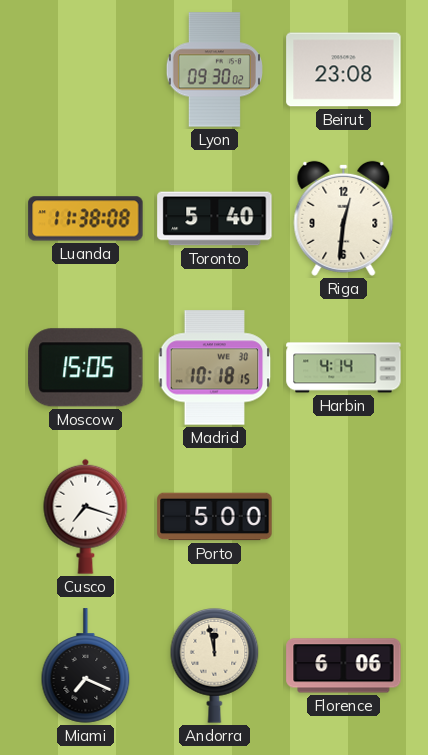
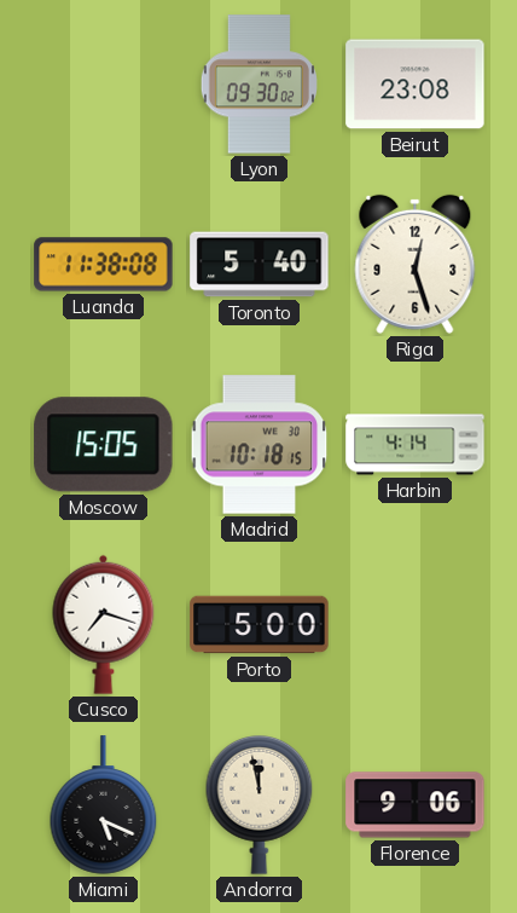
Riga: 12:31 -> 12:27
Miami: 7:19 -> 5:19
Florence: 6:06 -> 9:06
